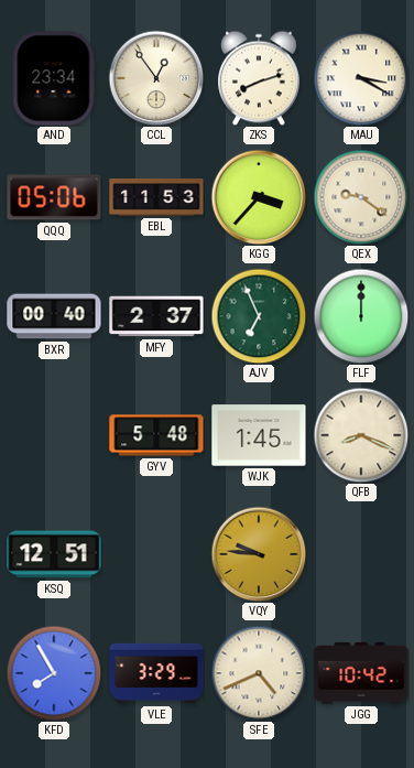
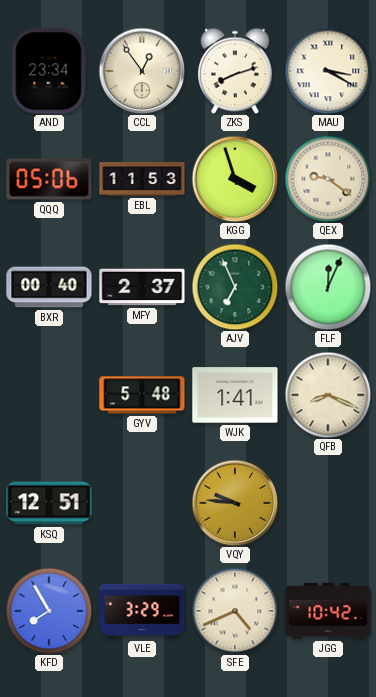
KGG: 3:37 -> 3:57
FLF: 12:00 -> 12:04
WJK: 1:45 -> 1:41
